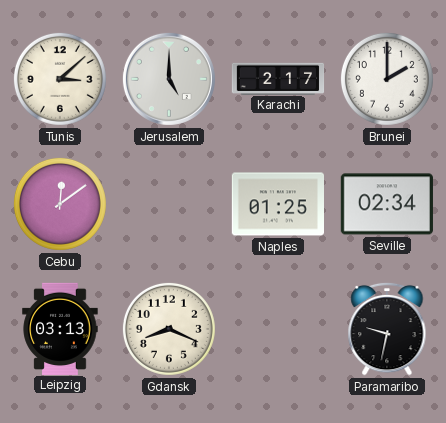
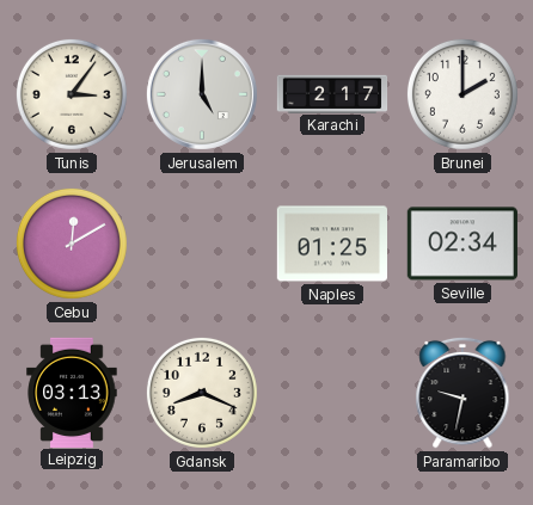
Tunis: 3:08 -> 3:06
Cebu: 12:09 -> 12:10
